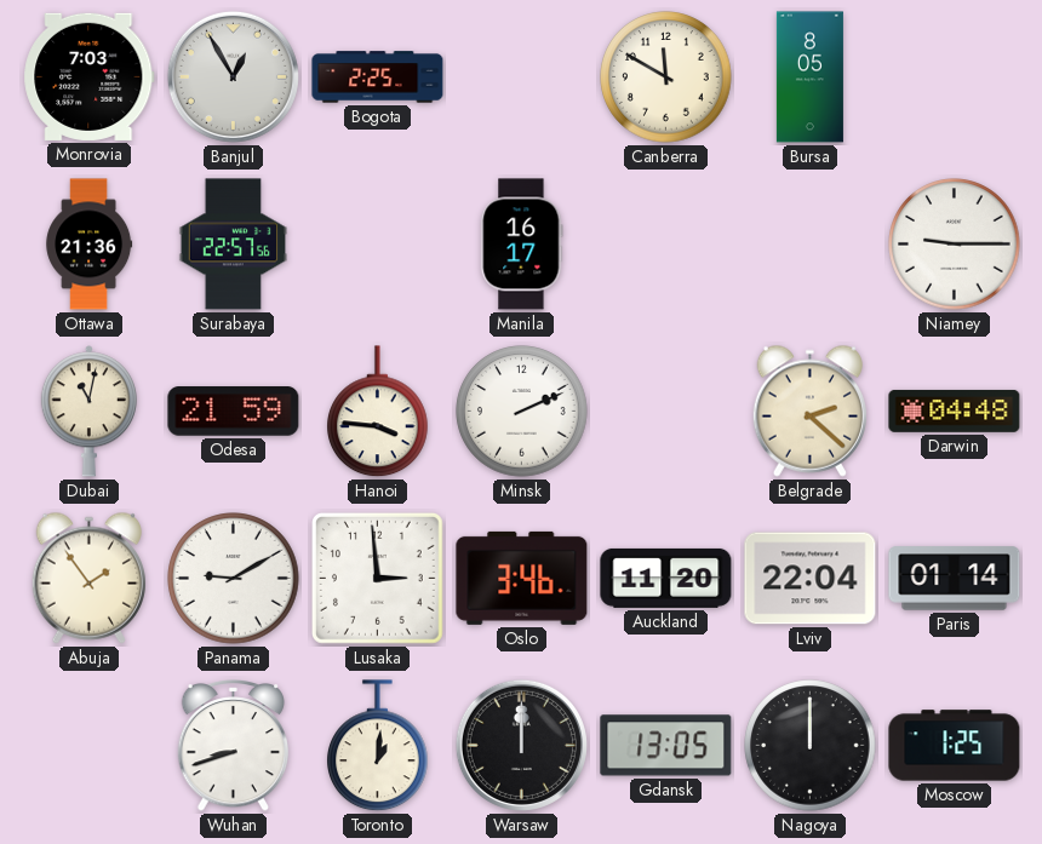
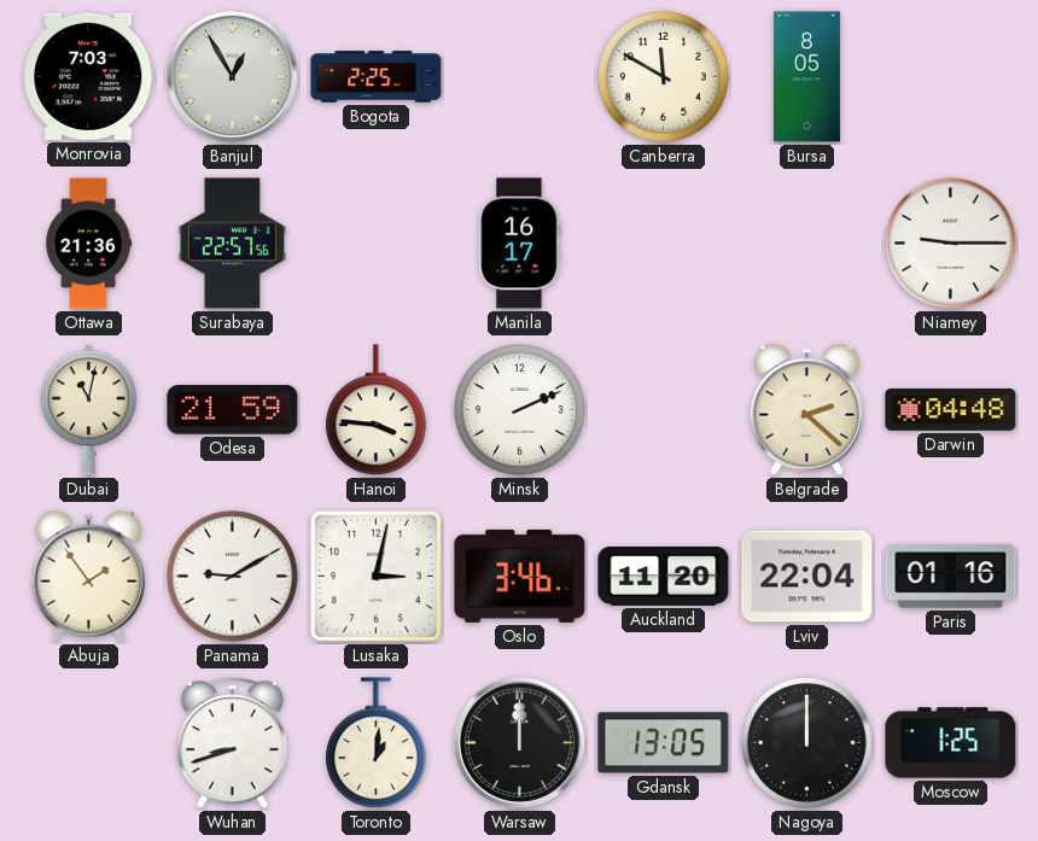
Lusaka: 2:59 -> 3:02
Paris: 01:14 -> 01:16
